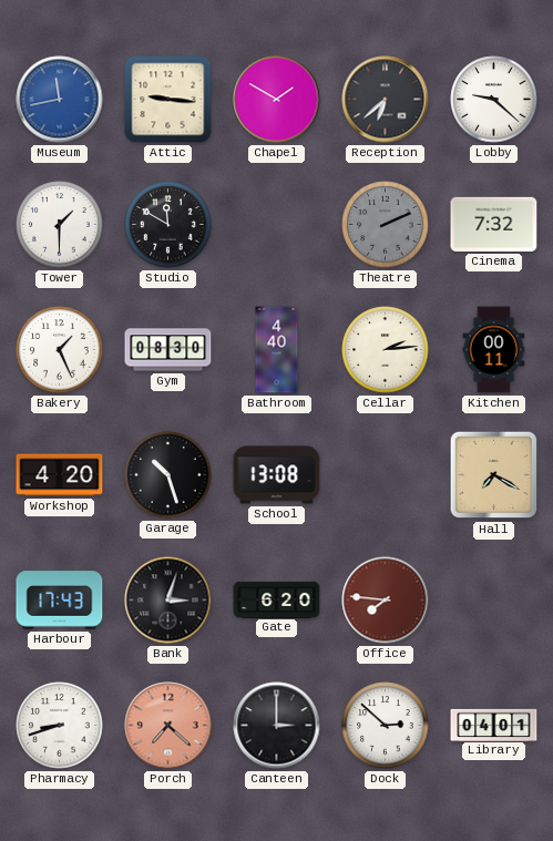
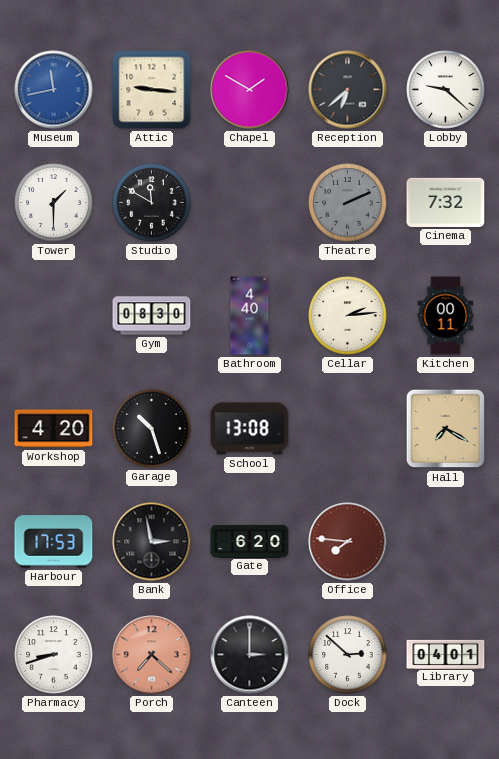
Bakery: 1:26 -> none
Harbour: 17:43 -> 17:53
Bank: 3:03 -> 2:58
